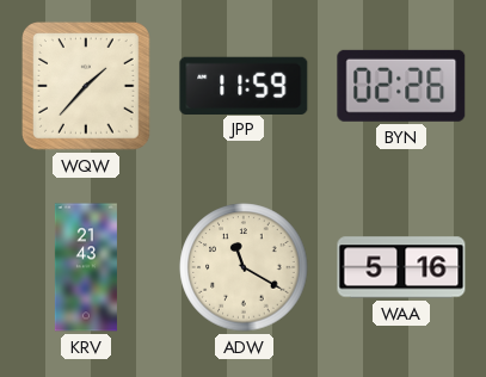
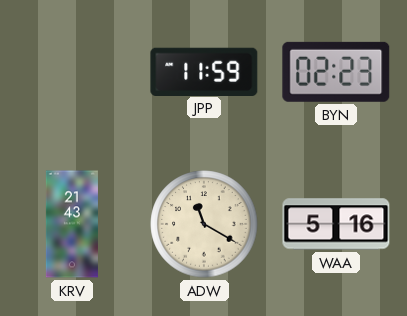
WQW: 1:37 -> none
BYN: 02:26 -> 02:23
